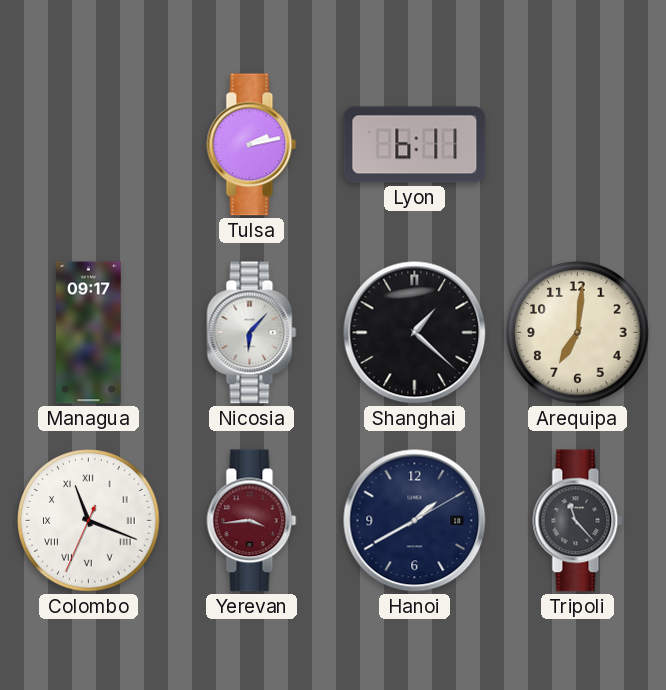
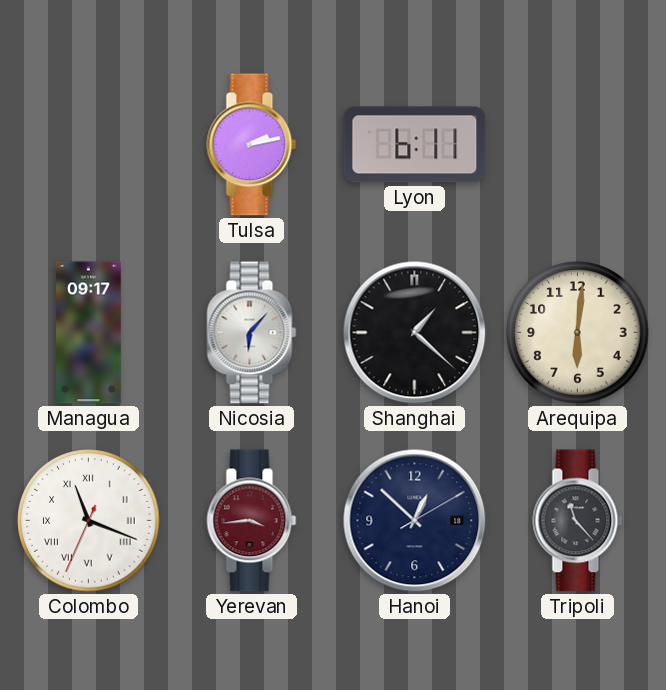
Arequipa: 7:01 -> 6:01
Hanoi: 1:40 -> 12:52
